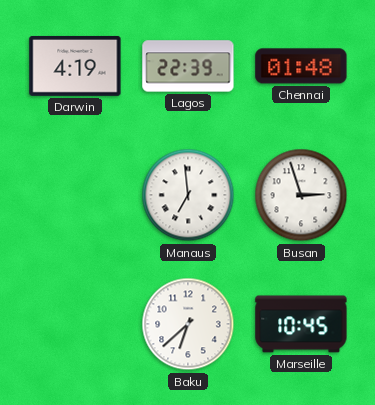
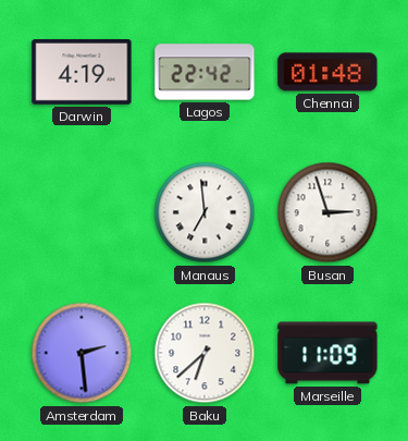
Lagos: 22:39 -> 22:42
Amsterdam: none -> 2:29
Marseille: 10:45 -> 11:09
